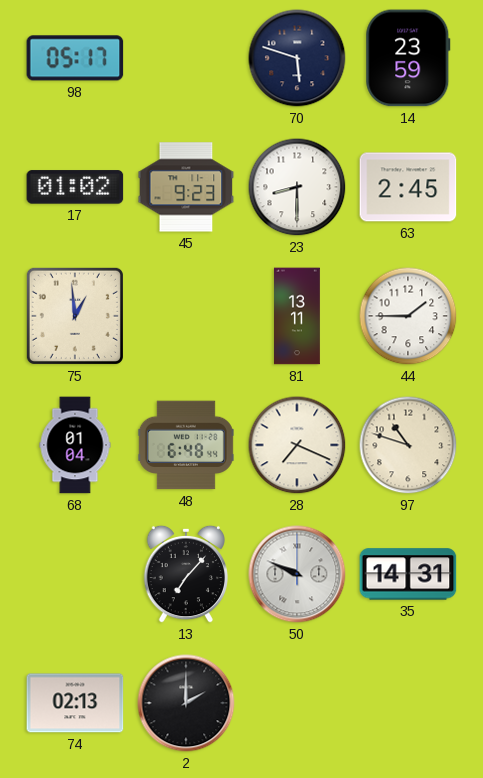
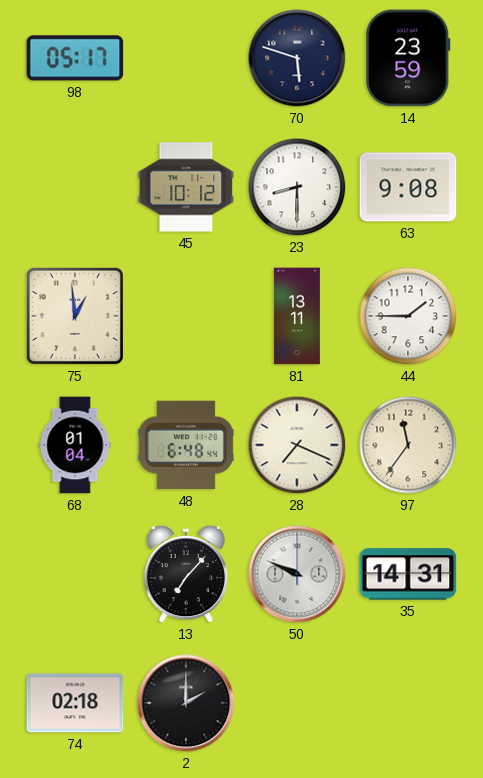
17: 01:02 -> none
45: 9:23 -> 10:12
63: 2:45 -> 9:08
97: 10:48 -> 11:36
74: 02:13 -> 02:18
